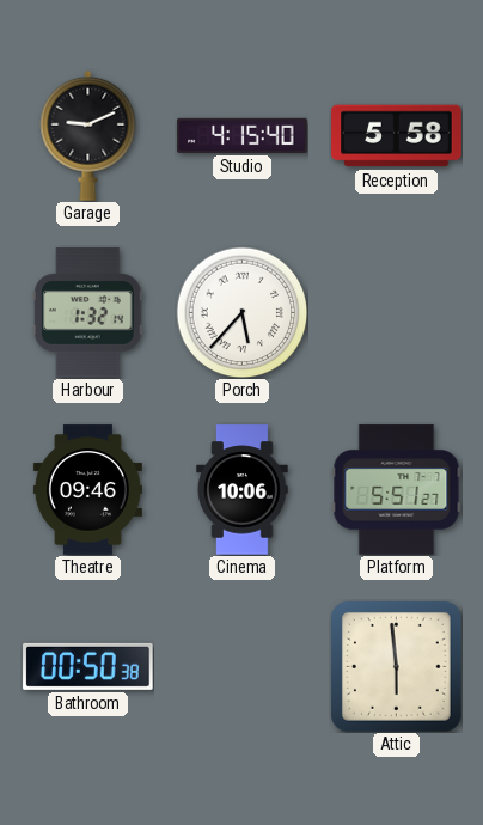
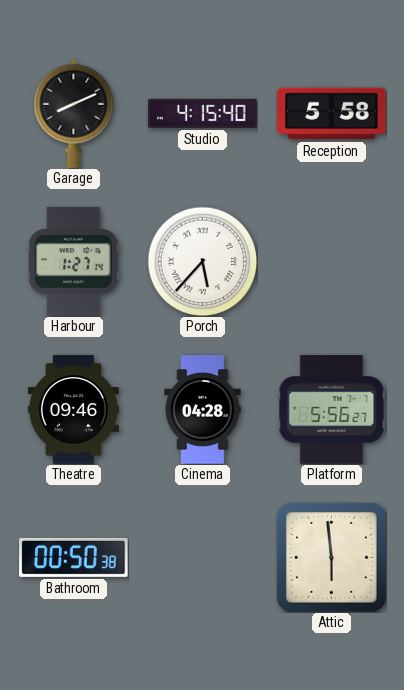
Garage: 9:11 -> 8:11
Harbour: 1:32 -> 1:27
Cinema: 10:06 -> 04:28
Platform: 5:51 -> 5:56
